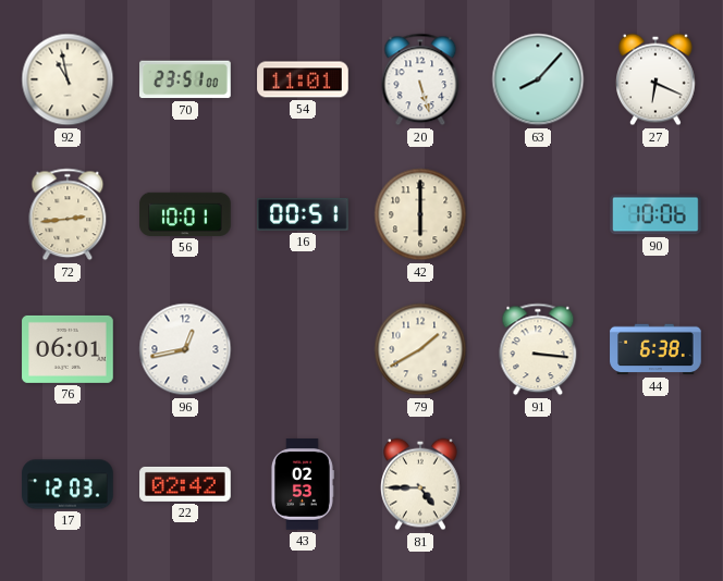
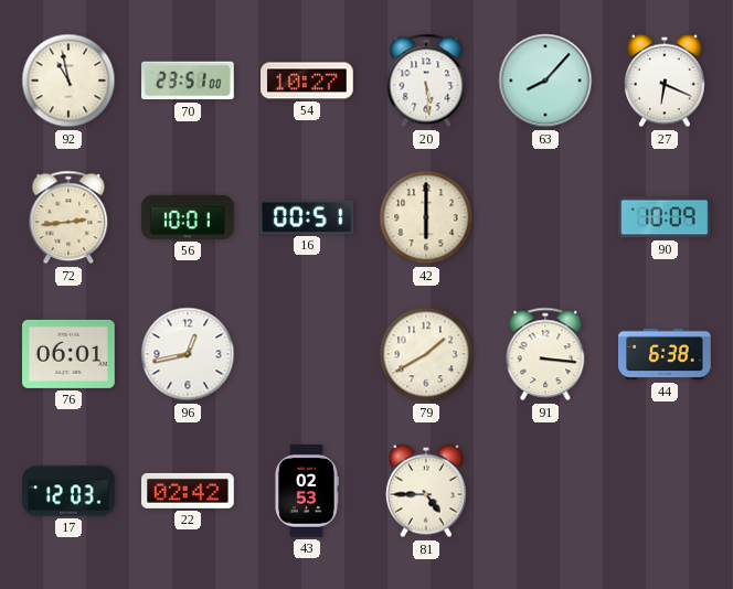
54: 11:01 -> 10:27
20: 5:27 -> 5:29
90: 10:06 -> 10:09
